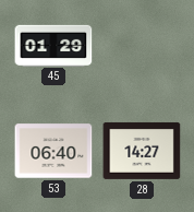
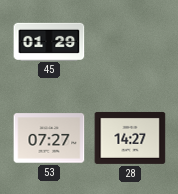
53: 06:40 -> 07:27
